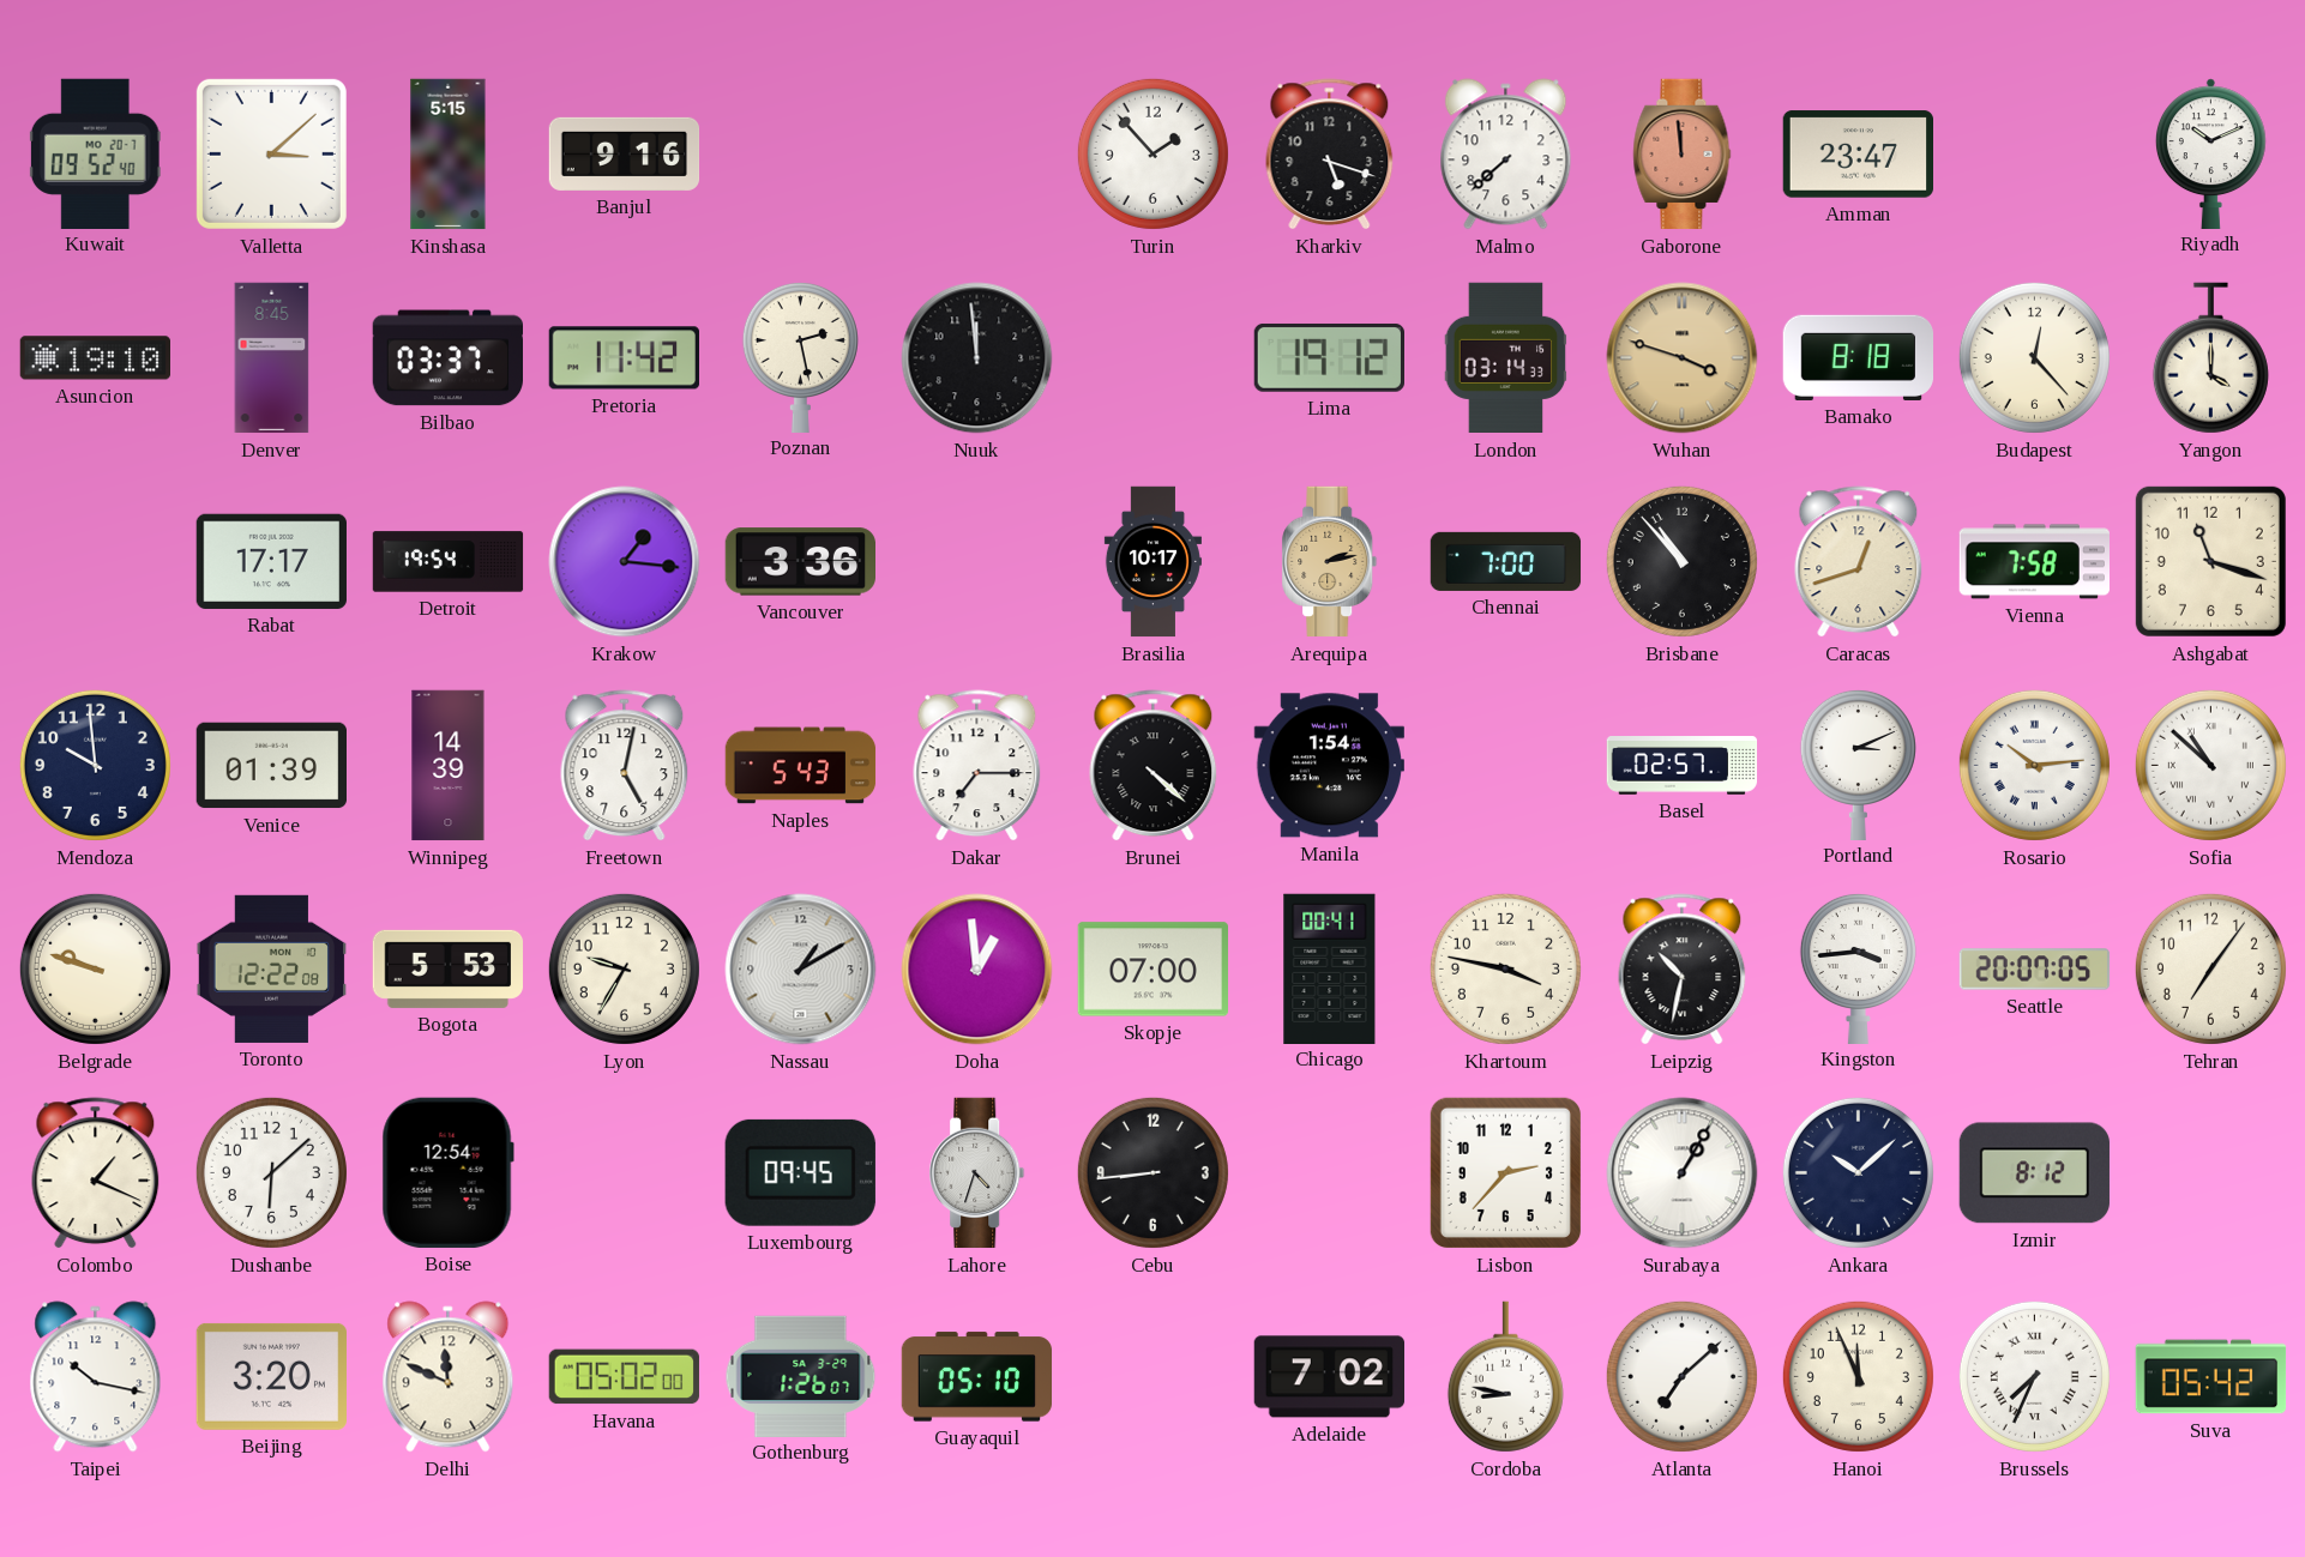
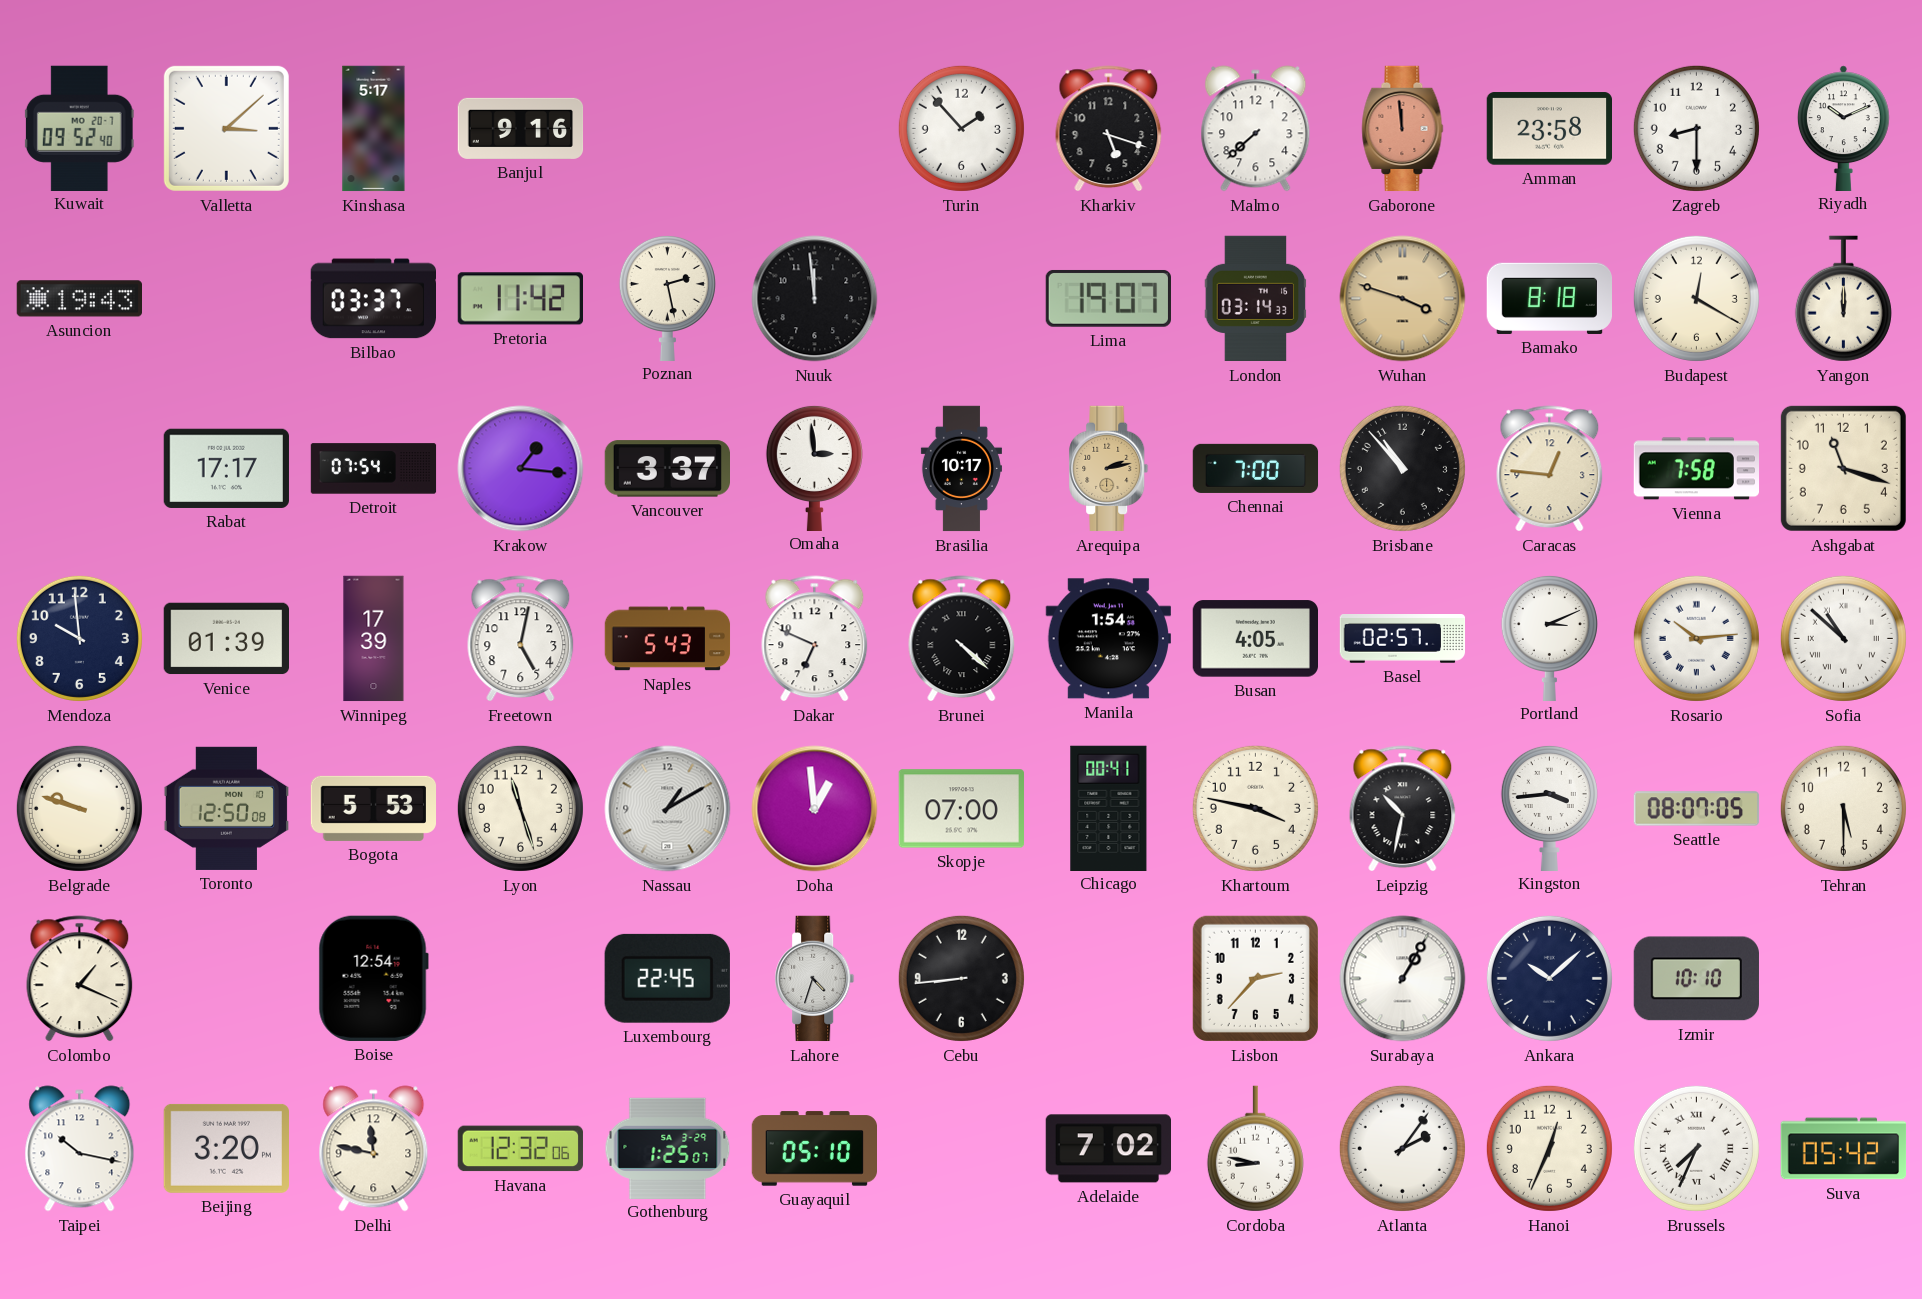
Kinshasa: 5:15 -> 5:17
Amman: 23:47 -> 23:58
Zagreb: none -> 8:30
Asuncion: 19:10 -> 19:43
Denver: 8:45 -> none
Lima: 19:12 -> 19:07
Budapest: 12:23 -> 12:20
Yangon: 4:00 -> 12:00
Detroit: 19:54 -> 07:54
Vancouver: 3:36 -> 3:37
Omaha: none -> 2:59
Caracas: 12:42 -> 12:46
Winnipeg: 14:39 -> 17:39
Dakar: 7:15 -> 6:49
Busan: none -> 4:05
Toronto: 12:22 -> 12:50
Lyon: 9:35 -> 11:27
Seattle: 20:07 -> 08:07
Tehran: 7:06 -> 5:30
Dushanbe: 6:08 -> none
Luxembourg: 09:45 -> 22:45
Izmir: 8:12 -> 10:10
Delhi: 11:49 -> 11:47
Havana: 05:02 -> 12:32
Gothenburg: 1:26 -> 1:25
Atlanta: 7:08 -> 2:06
Hanoi: 11:56 -> 12:34
